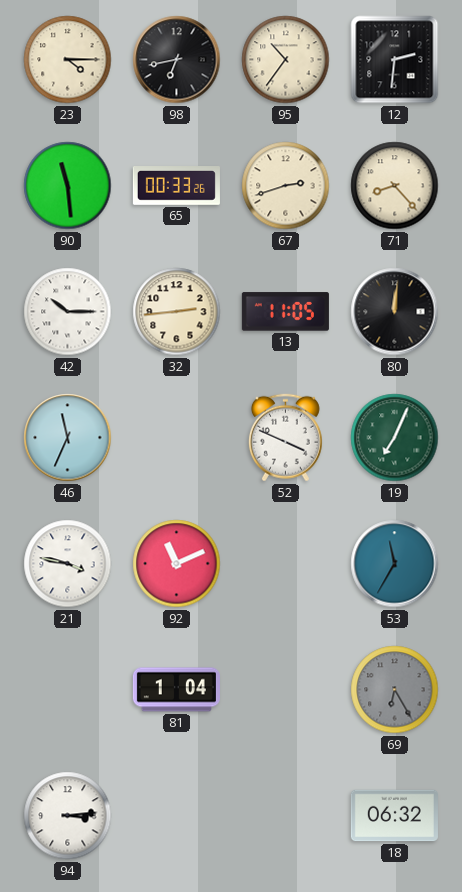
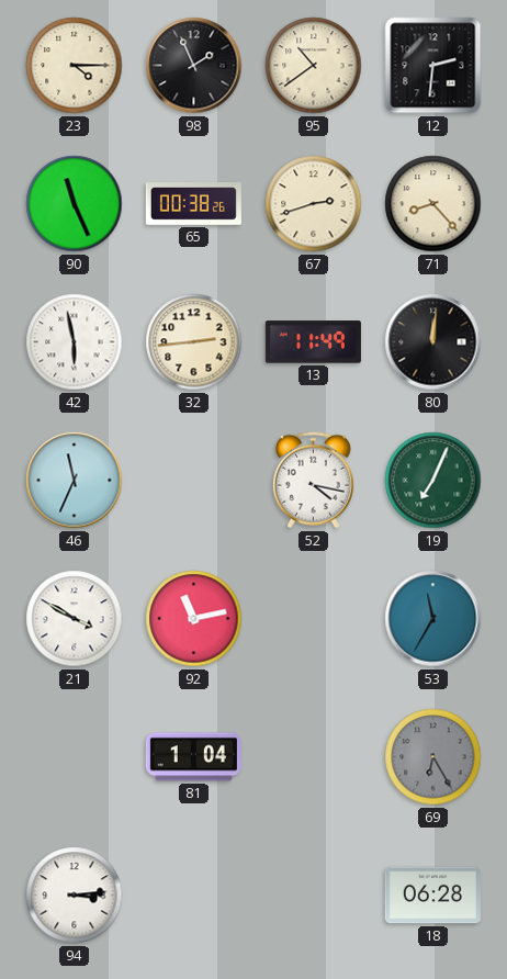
98: 6:43 -> 1:56
95: 10:36 -> 10:39
90: 11:29 -> 11:26
65: 00:33 -> 00:38
42: 10:15 -> 5:58
13: 11:05 -> 11:49
52: 3:49 -> 4:17
21: 3:47 -> 3:50
92: 11:11 -> 11:13
18: 06:32 -> 06:28
